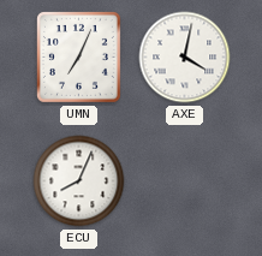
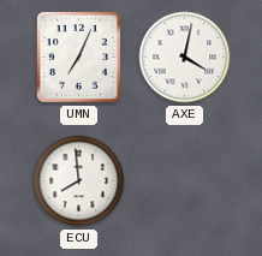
ECU: 8:04 -> 7:59
